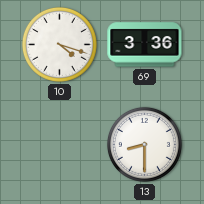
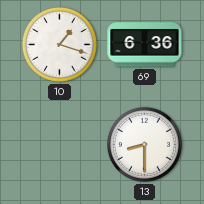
10: 4:18 -> 1:18
69: 3:36 -> 6:36
